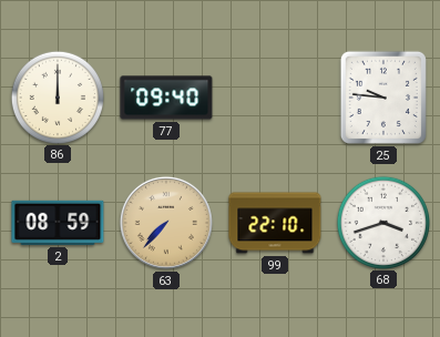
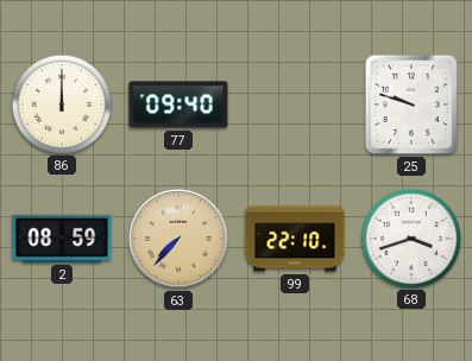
25: 9:46 -> 9:48
